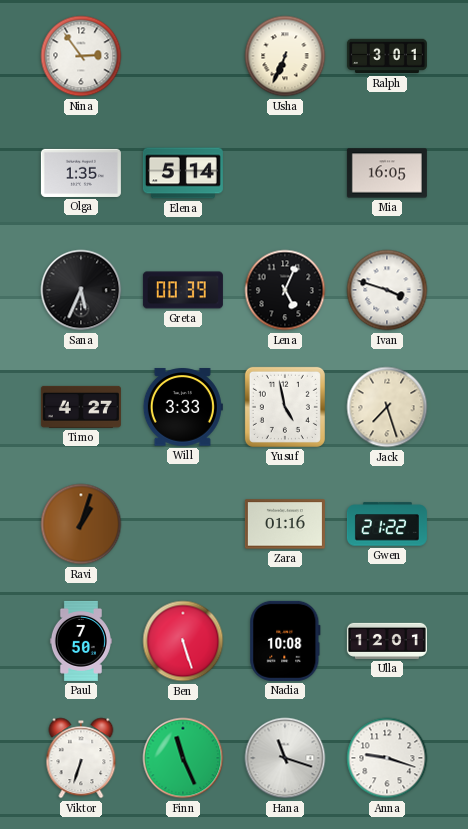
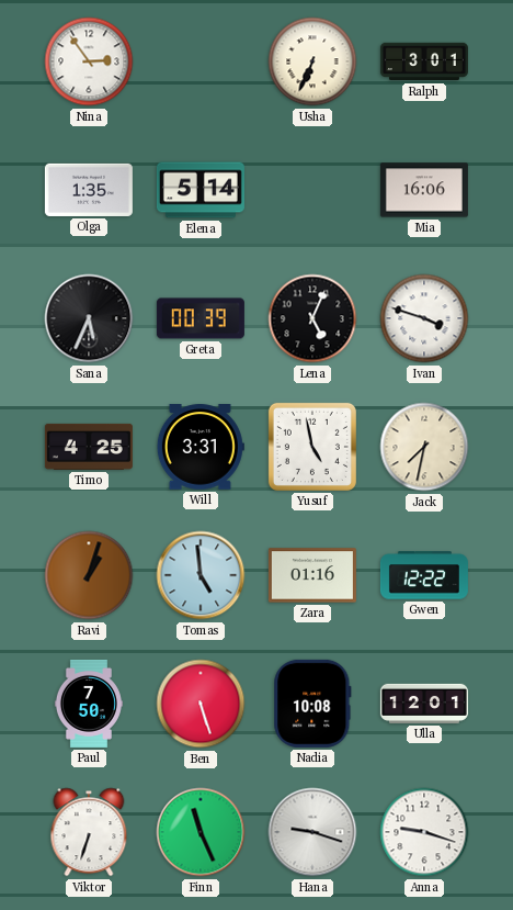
Mia: 16:05 -> 16:06
Timo: 4:27 -> 4:25
Will: 3:33 -> 3:31
Jack: 7:27 -> 7:32
Tomas: none -> 4:59
Gwen: 21:22 -> 12:22
Hana: 11:18 -> 9:18
